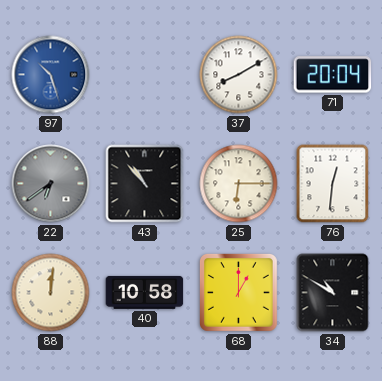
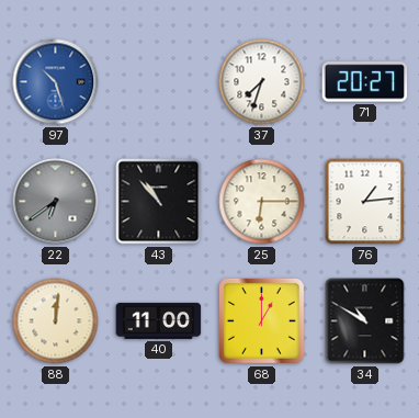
37: 8:10 -> 7:33
71: 20:04 -> 20:27
76: 12:31 -> 1:14
40: 10:58 -> 11:00
